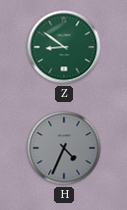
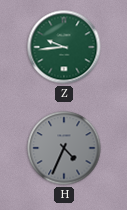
Z: 8:51 -> 9:44
